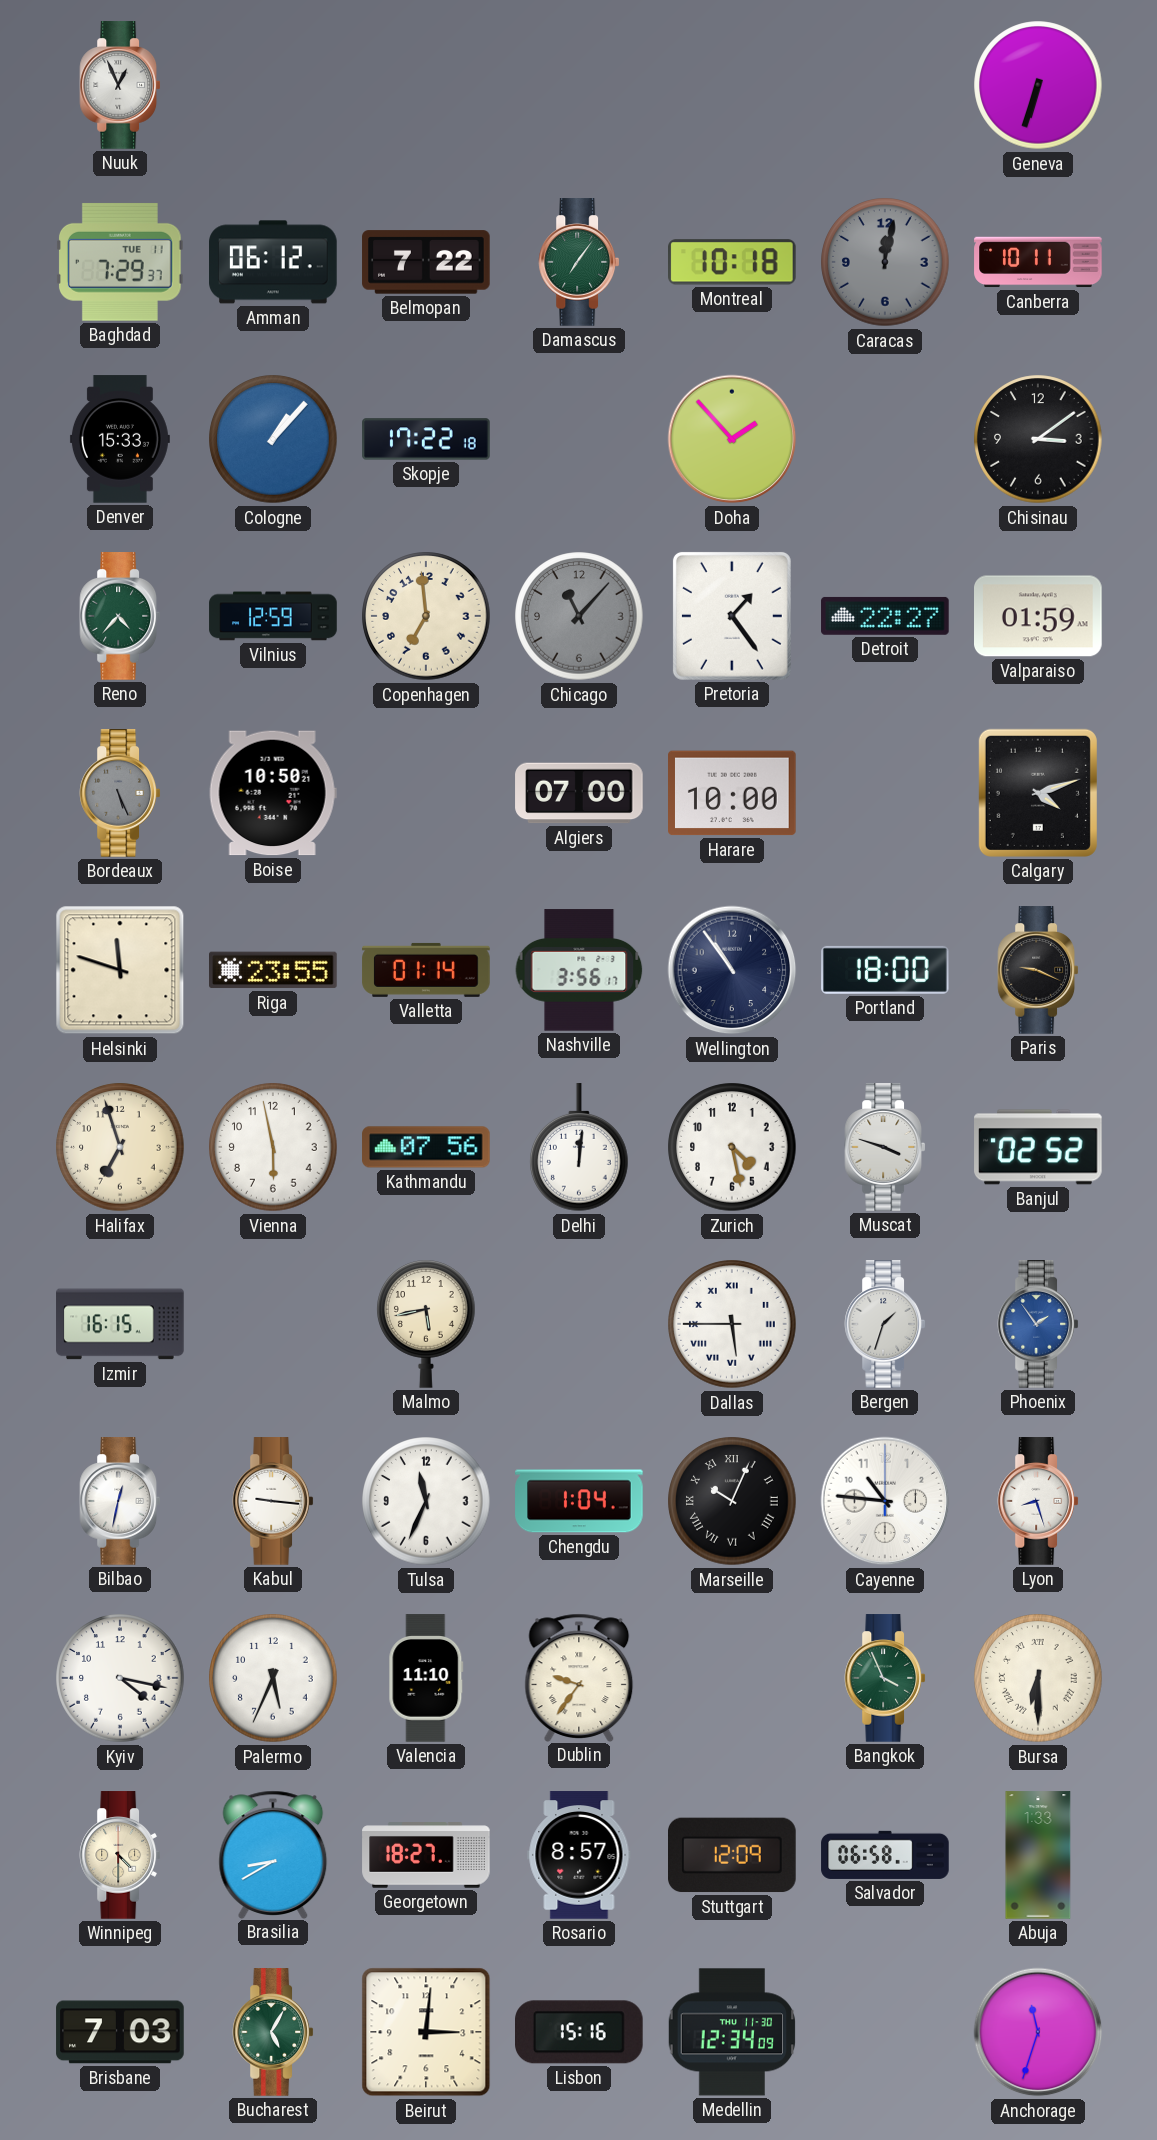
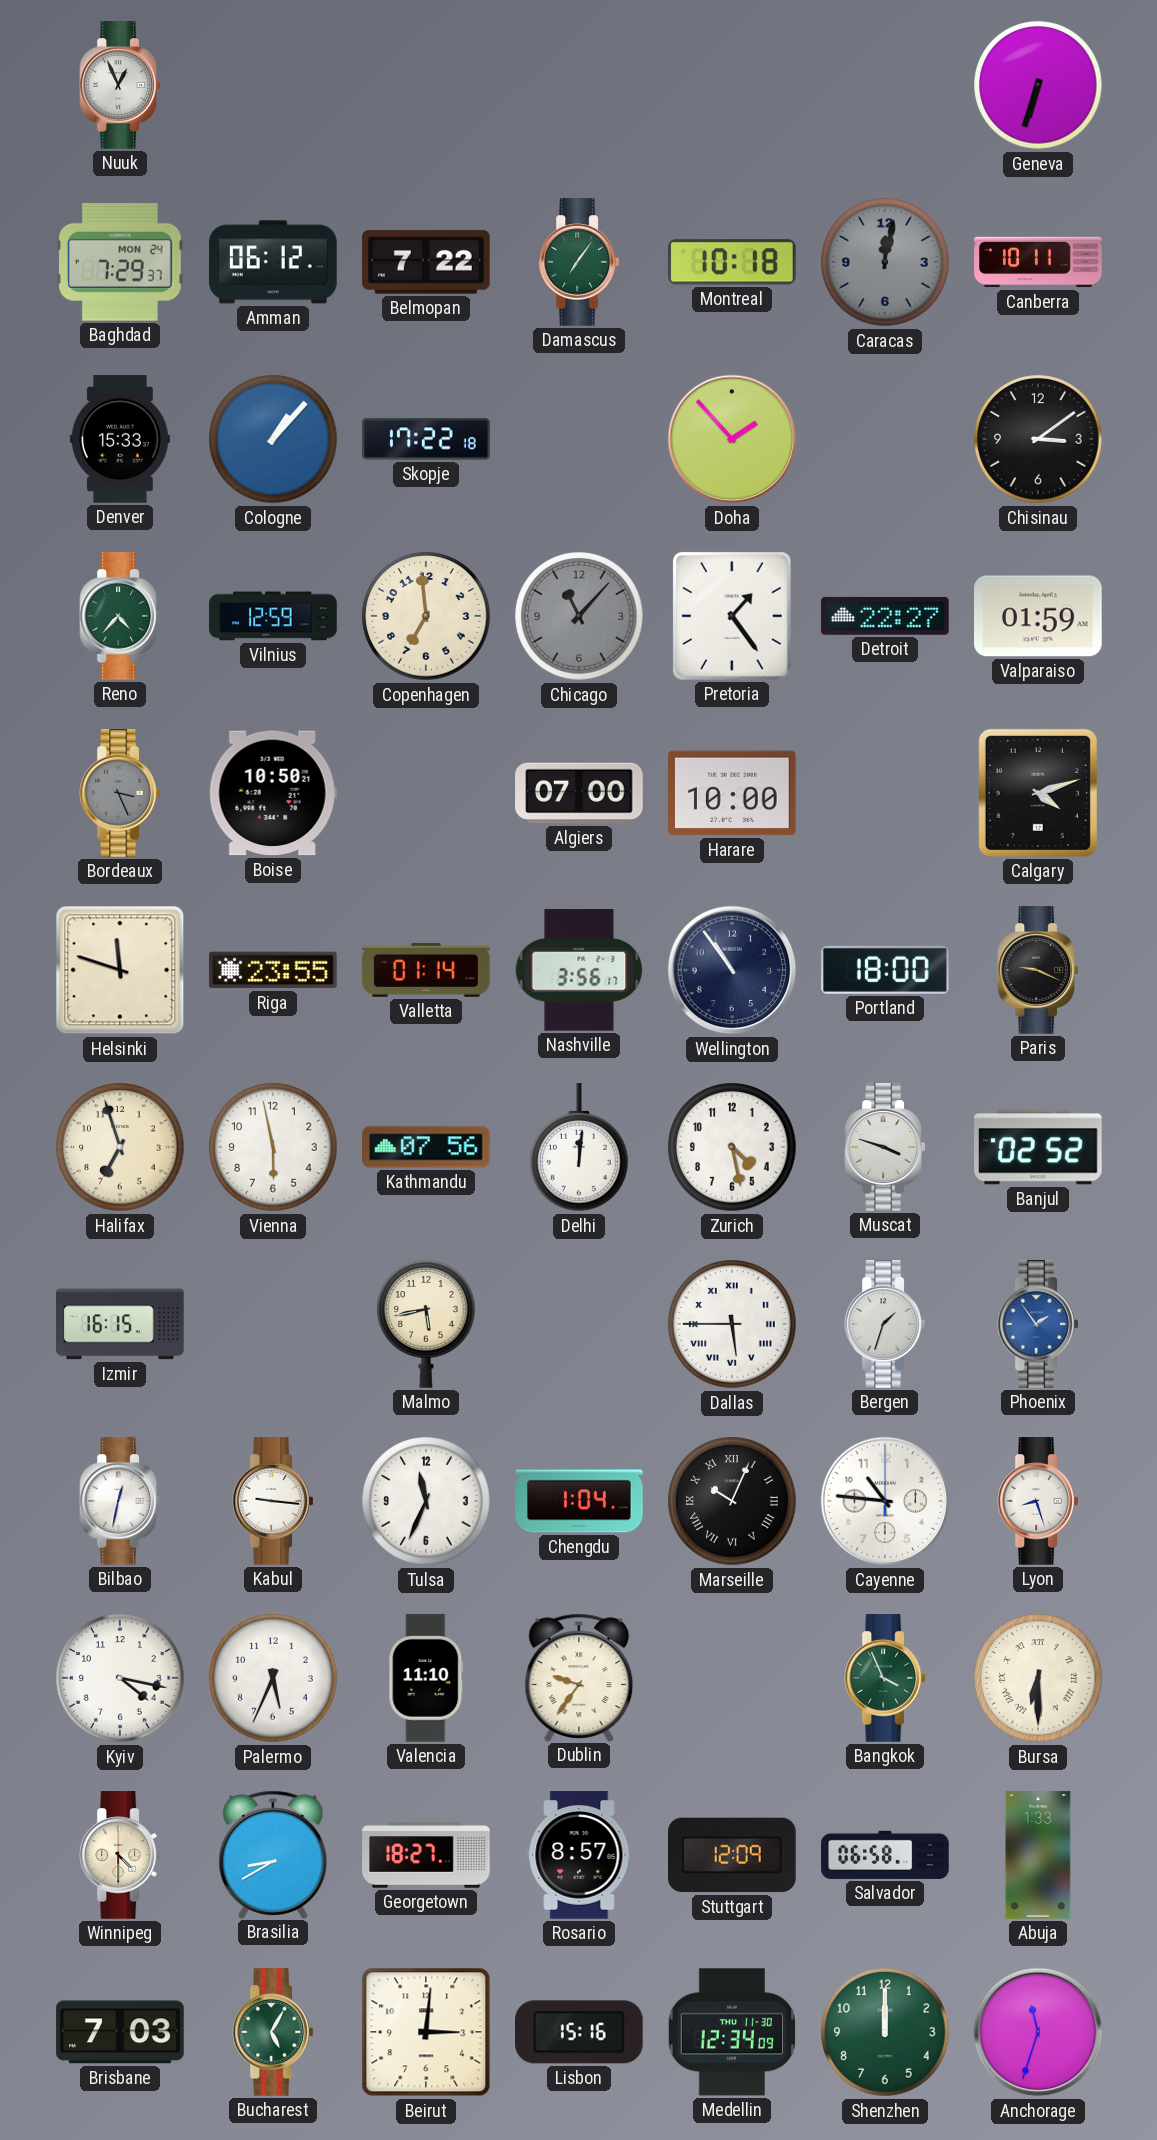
Baghdad date: TUE 11 -> MON 24
Bordeaux: 5:26 -> 3:26
Shenzhen: none -> 12:00
